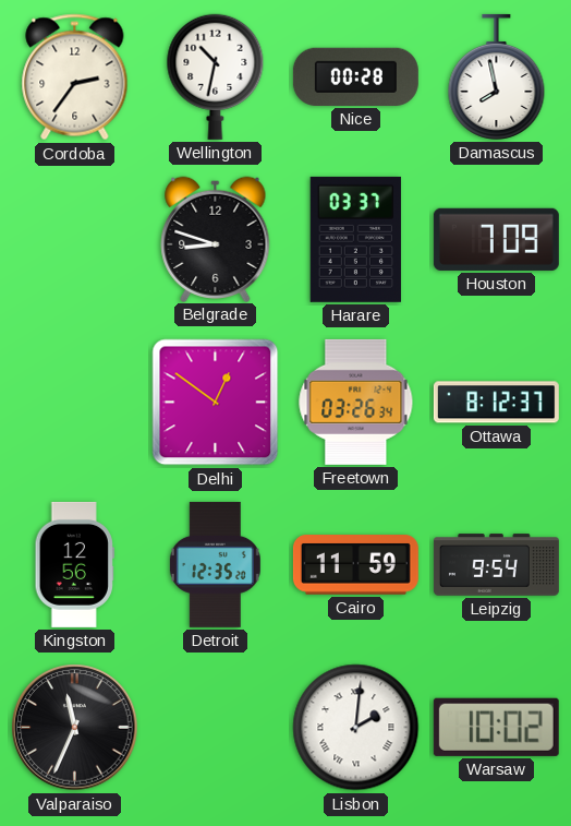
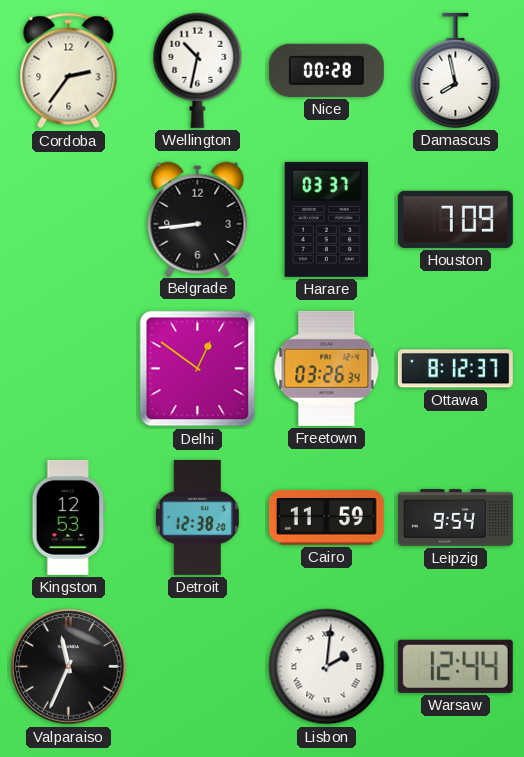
Belgrade: 8:48 -> 8:44
Kingston: 12:56 -> 12:53
Detroit: 12:35 -> 12:38
Warsaw: 10:02 -> 12:44
